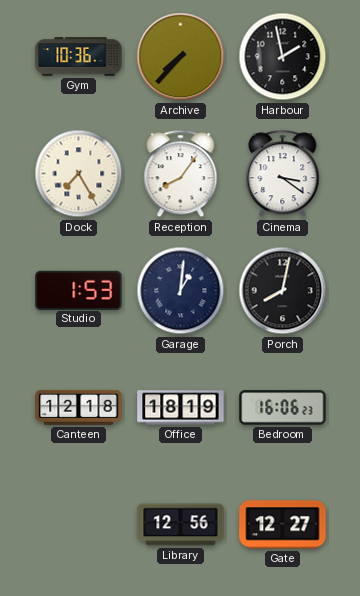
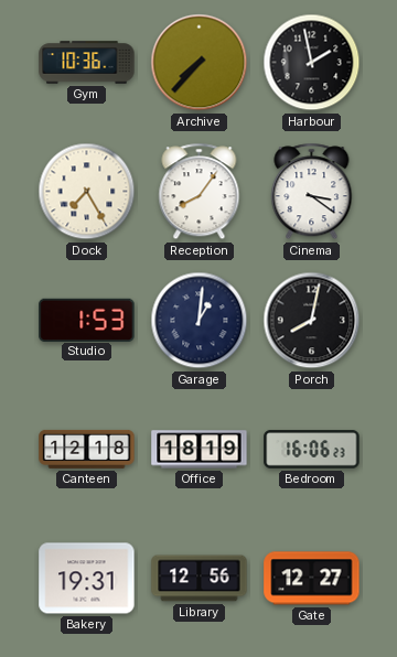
Bakery: none -> 19:31
